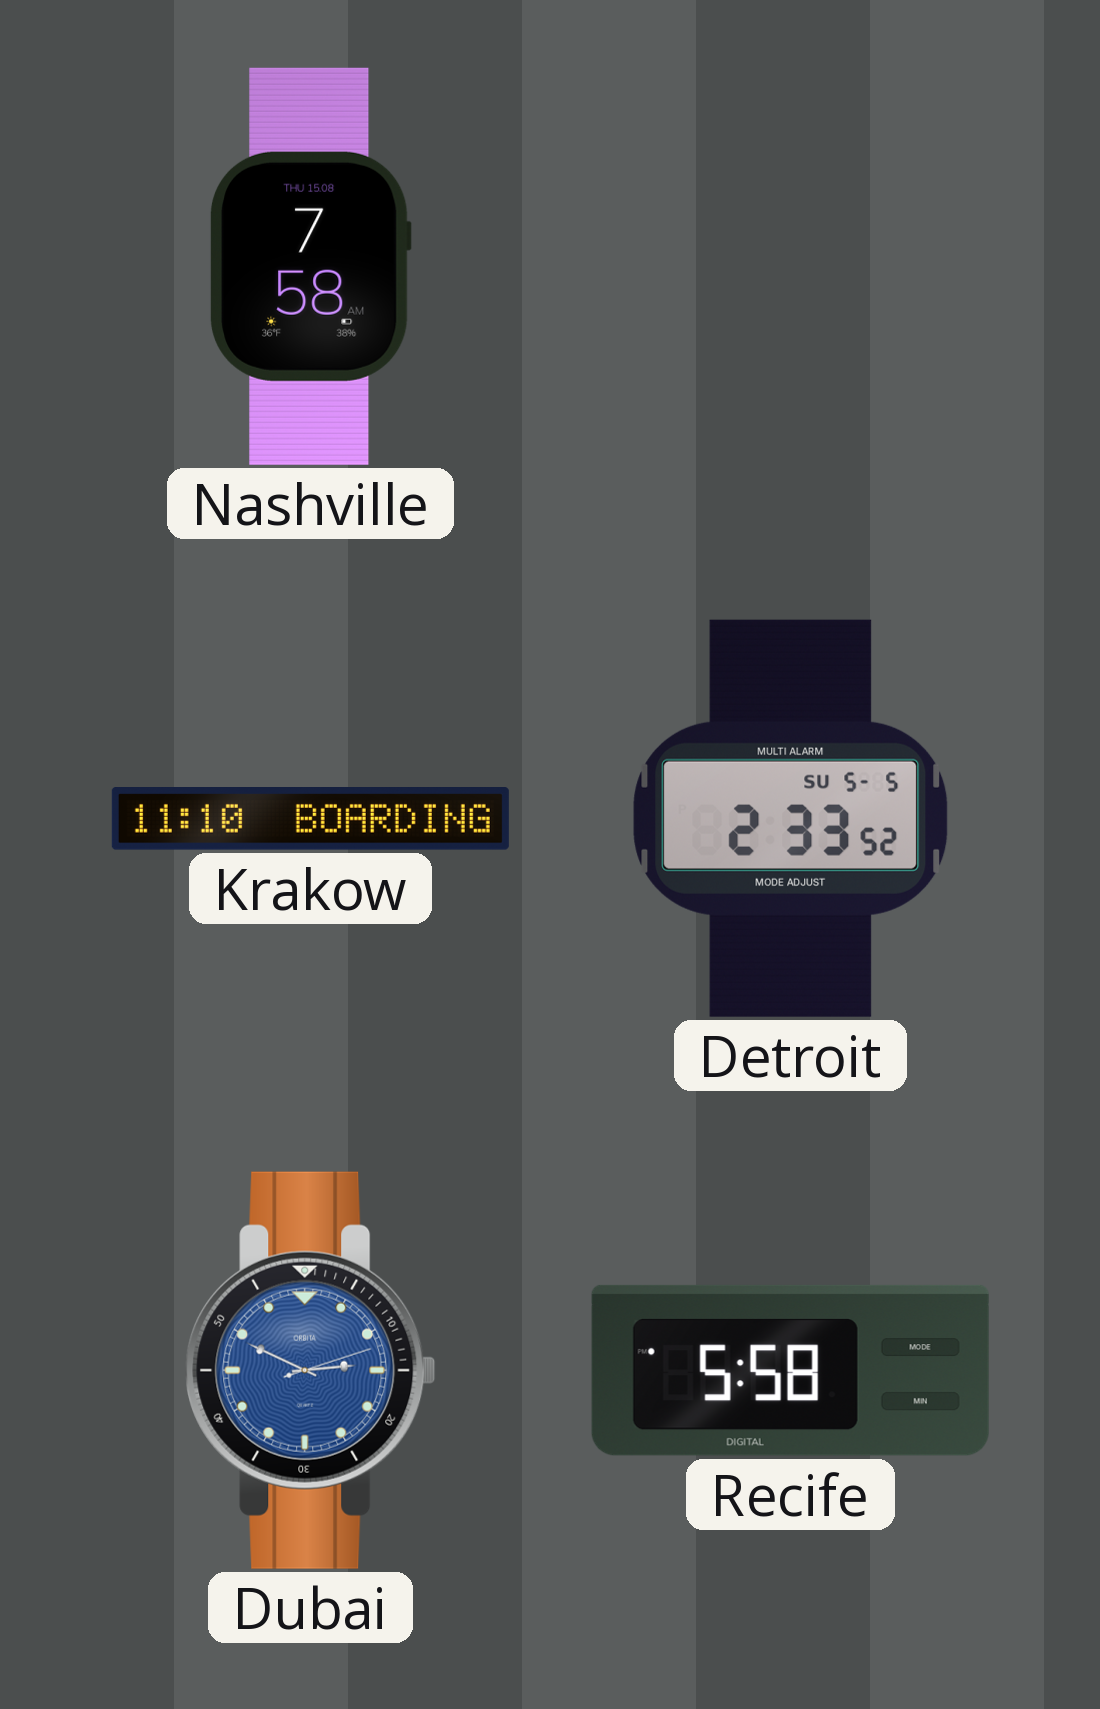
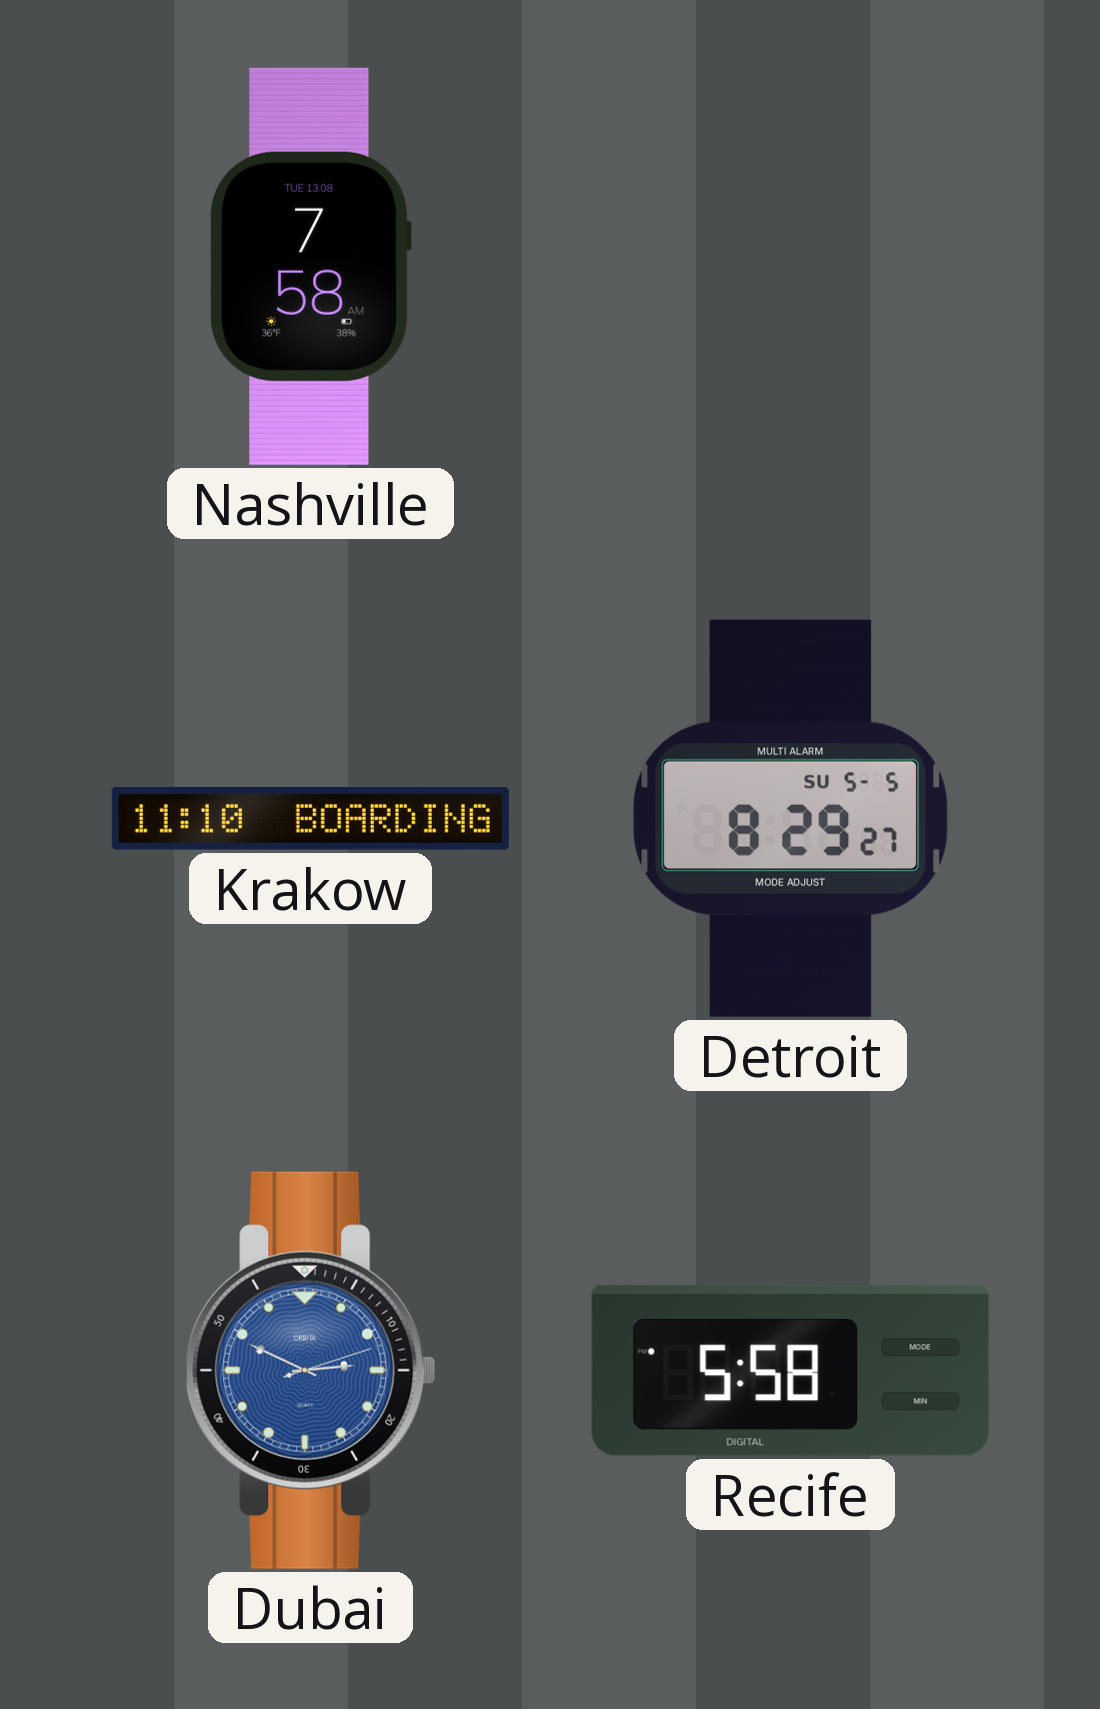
Nashville date: THU 15.08 -> TUE 13.08
Detroit: 2:33 -> 8:29
